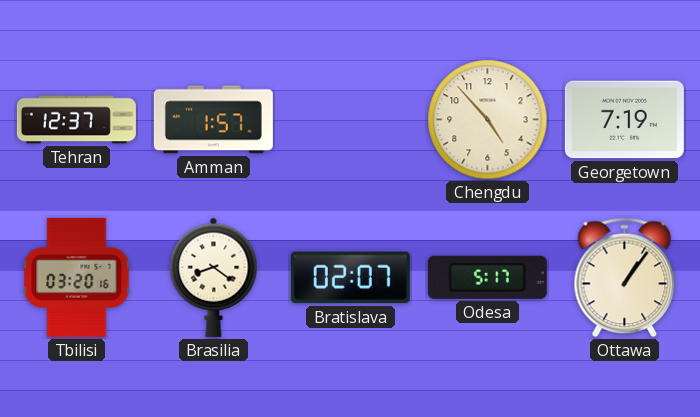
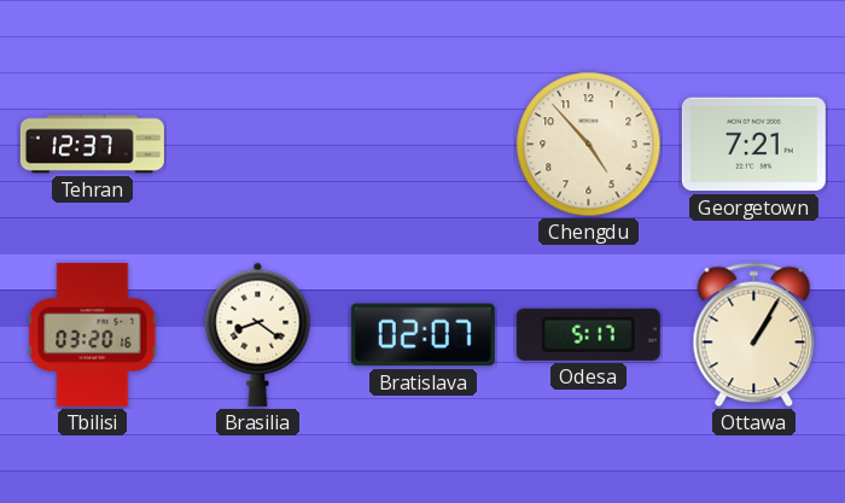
Amman: 1:57 -> none
Georgetown: 7:19 -> 7:21
Ottawa: 1:06 -> 1:05
